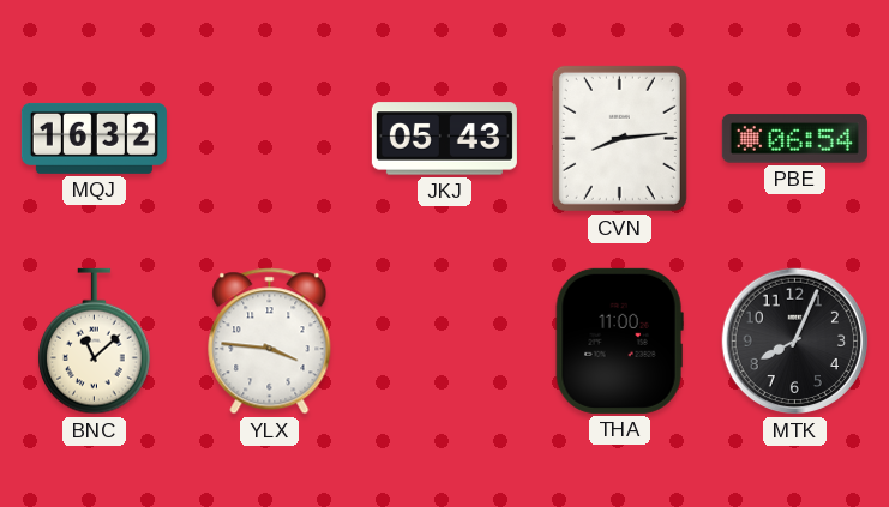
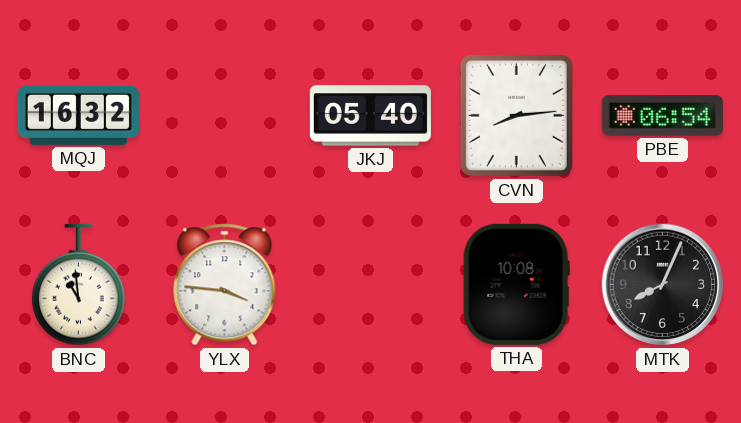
JKJ: 05:43 -> 05:40
BNC: 11:08 -> 10:59
THA: 11:00 -> 10:08
